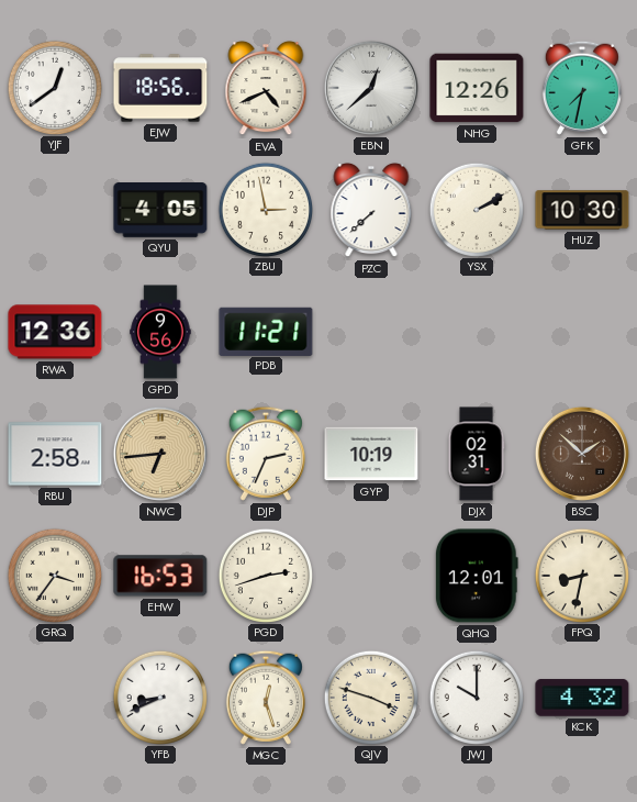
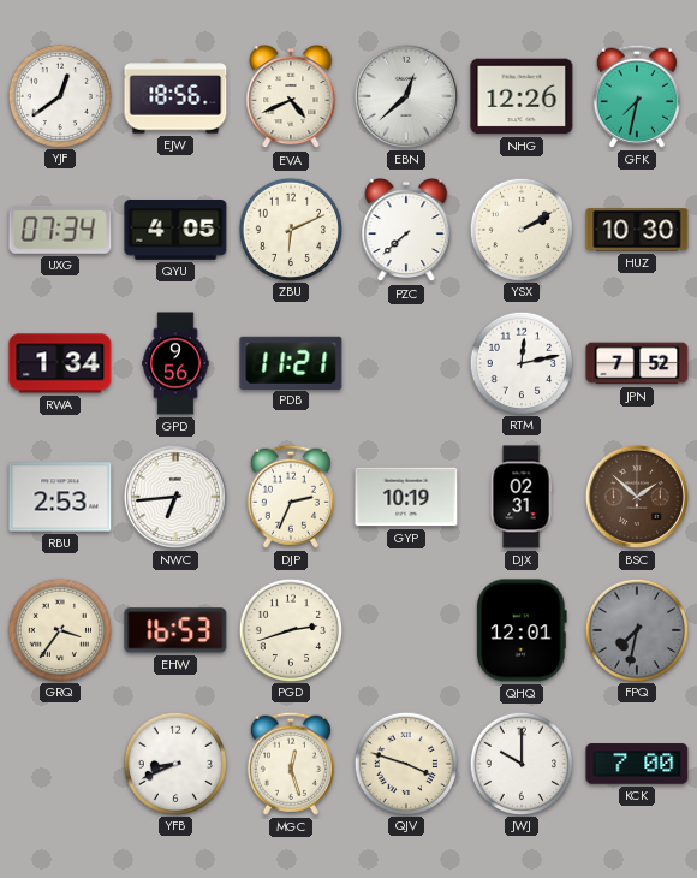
UXG: none -> 07:34
ZBU: 2:58 -> 6:11
RWA: 12:36 -> 1:34
RTM: none -> 12:13
JPN: none -> 7:52
RBU: 2:58 -> 2:53
NWC dial: champagne -> white
FPQ: 8:32 -> 7:32
FPQ dial: cream -> grey
KCK: 4:32 -> 7:00
